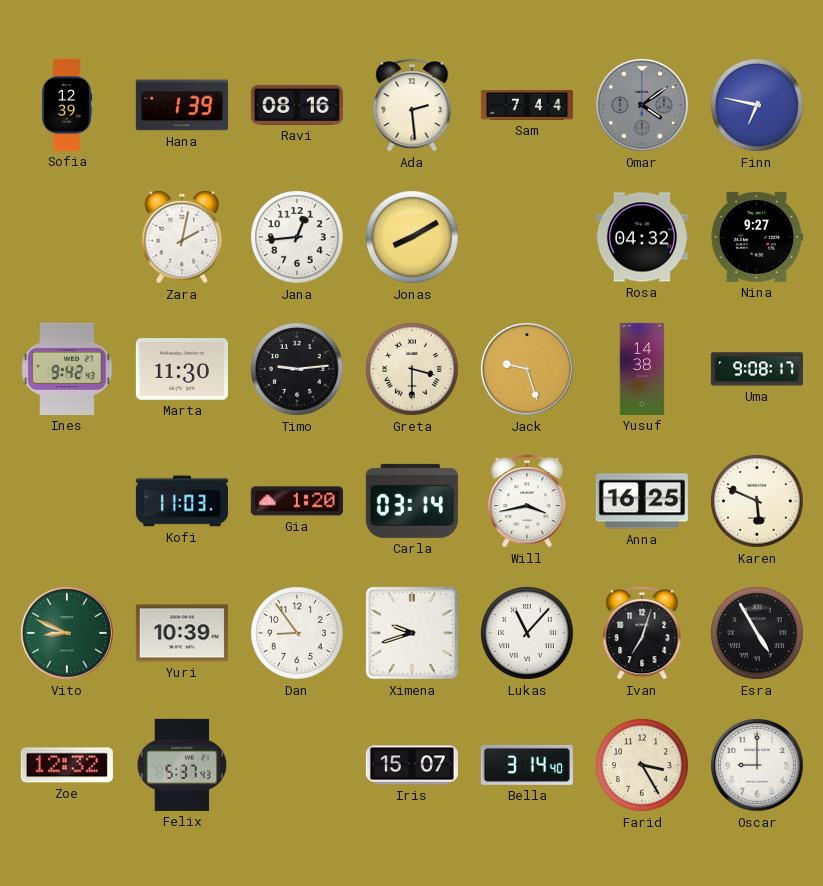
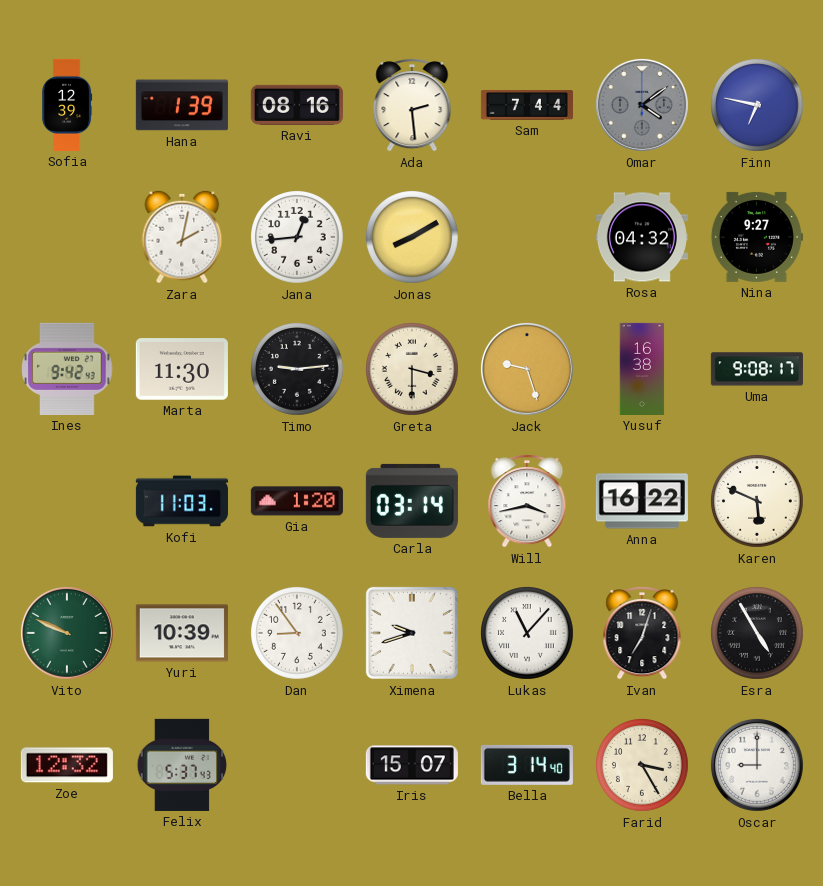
Yusuf: 14:38 -> 16:38
Anna: 16:25 -> 16:22
Vito: 8:49 -> 9:49
